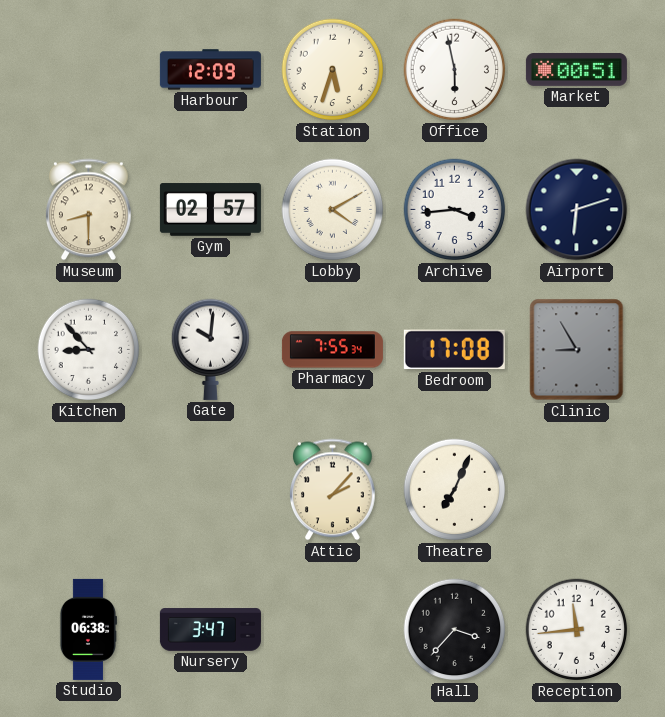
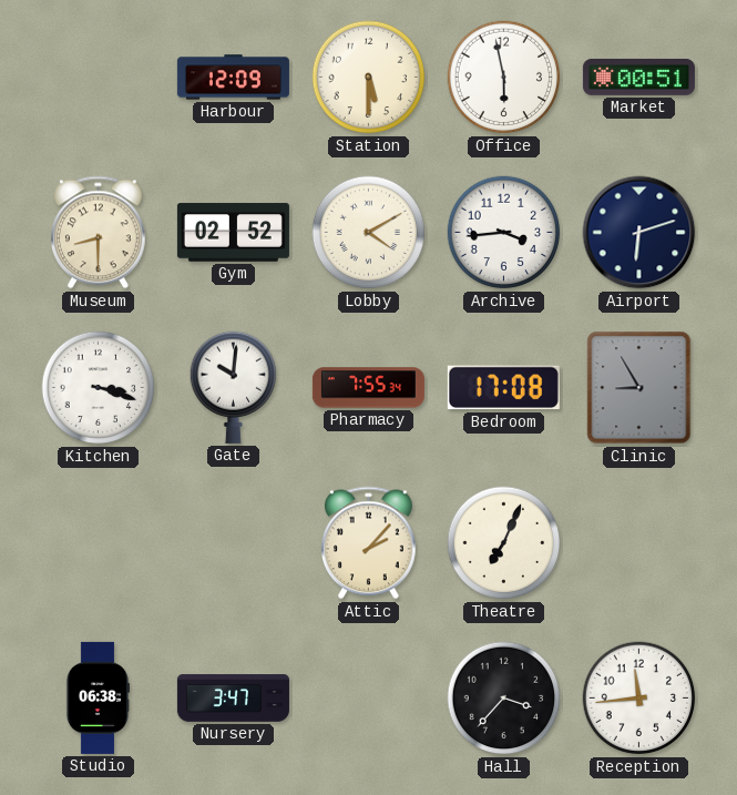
Station: 5:33 -> 5:30
Gym: 02:57 -> 02:52
Kitchen: 8:53 -> 3:18
